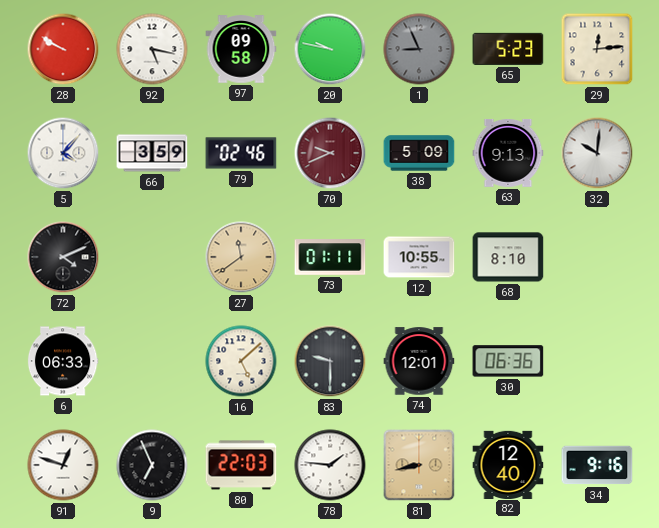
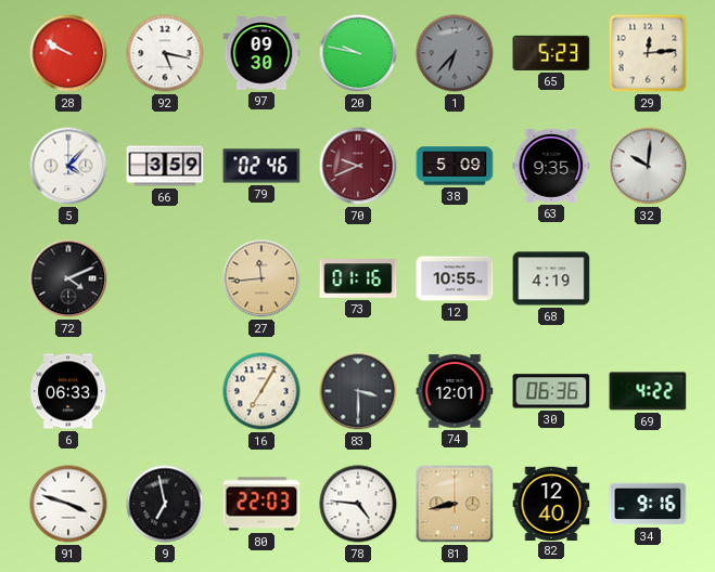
97: 09:58 -> 09:30
1: 8:56 -> 6:37
63: 9:13 -> 9:35
27: 11:39 -> 11:44
73: 01:11 -> 01:16
68: 8:10 -> 4:19
16: 5:08 -> 7:05
83: 9:30 -> 3:30
69: none -> 4:22
91: 12:48 -> 3:48
9: 6:56 -> 6:58
78: 1:46 -> 4:46
